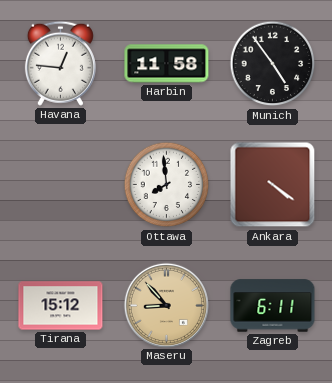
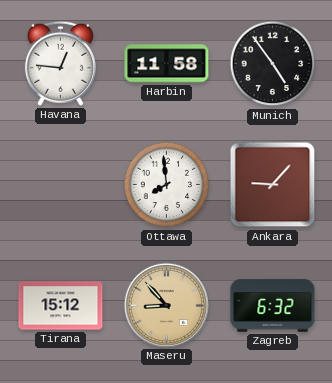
Ankara: 4:21 -> 9:07
Zagreb: 6:11 -> 6:32
